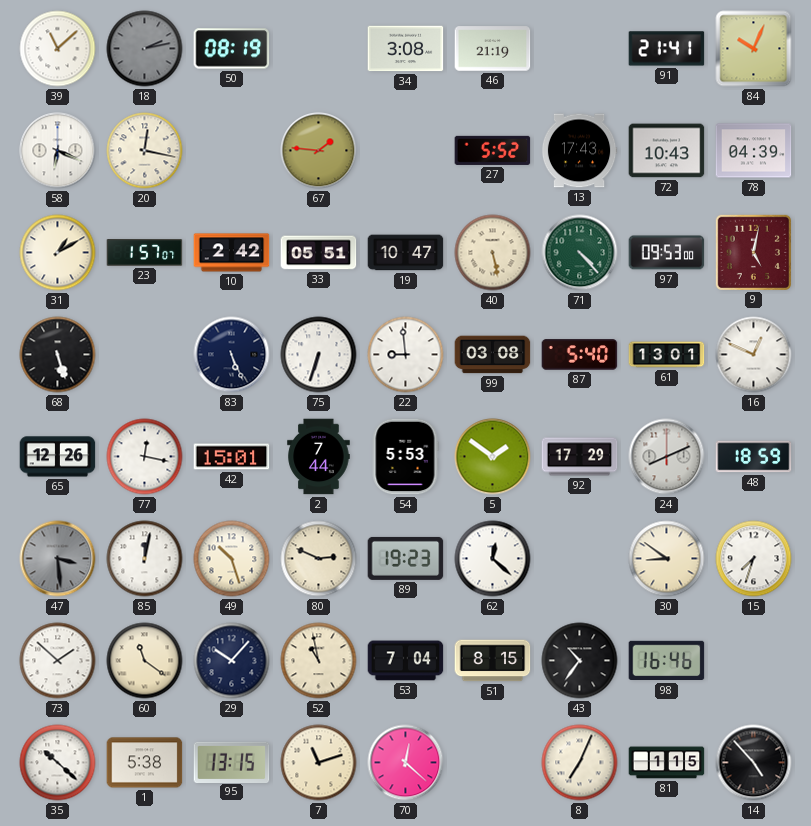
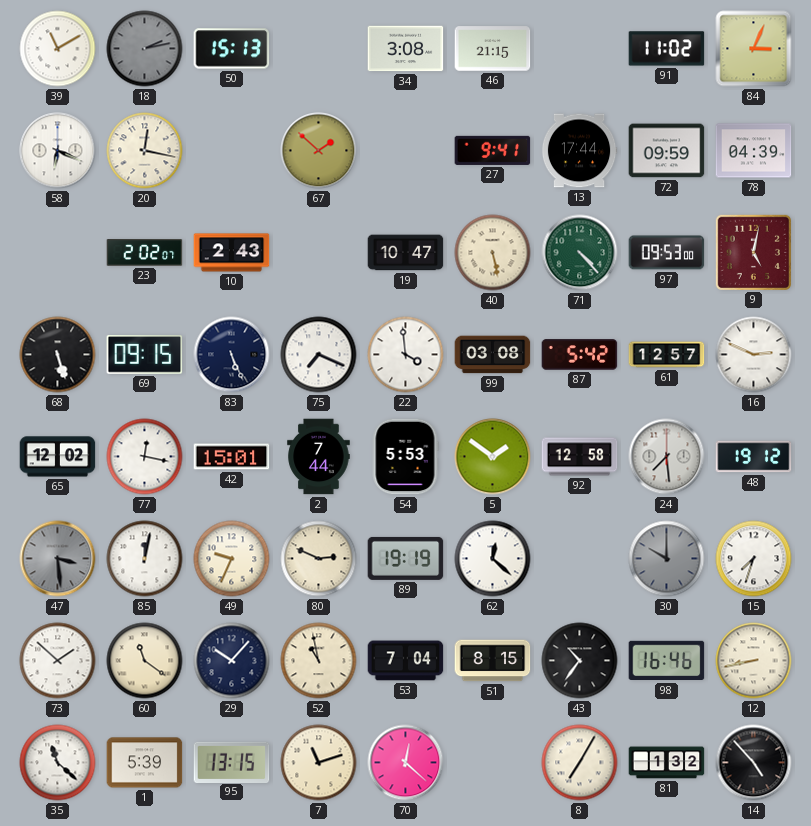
39: 11:08 -> 11:10
50: 08:19 -> 15:13
46: 21:19 -> 21:15
91: 21:41 -> 11:02
84: 10:04 -> 3:04
67: 1:46 -> 1:52
27: 5:52 -> 9:41
13: 17:43 -> 17:44
72: 10:43 -> 09:59
31: 1:10 -> none
23: 1:57 -> 2:02
10: 2:42 -> 2:43
33: 05:51 -> none
69: none -> 09:15
75: 6:33 -> 7:19
22: 8:59 -> 3:59
87: 5:40 -> 5:42
61: 13:01 -> 12:57
16: 12:49 -> 2:49
65: 12:26 -> 12:02
92: 17:29 -> 12:58
24: 8:11 -> 7:29
48: 18:59 -> 19:12
49: 10:27 -> 9:34
89: 19:23 -> 19:19
30: 8:51 -> 10:00
30 dial: cream -> grey
12: none -> 8:43
35: 10:22 -> 11:22
1: 5:38 -> 5:39
8: 7:04 -> 7:05
81: 1:15 -> 1:32
